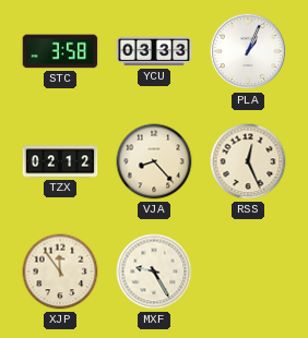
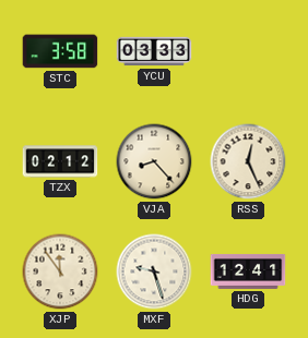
PLA: 1:04 -> none
MXF: 9:25 -> 9:27
HDG: none -> 12:41
